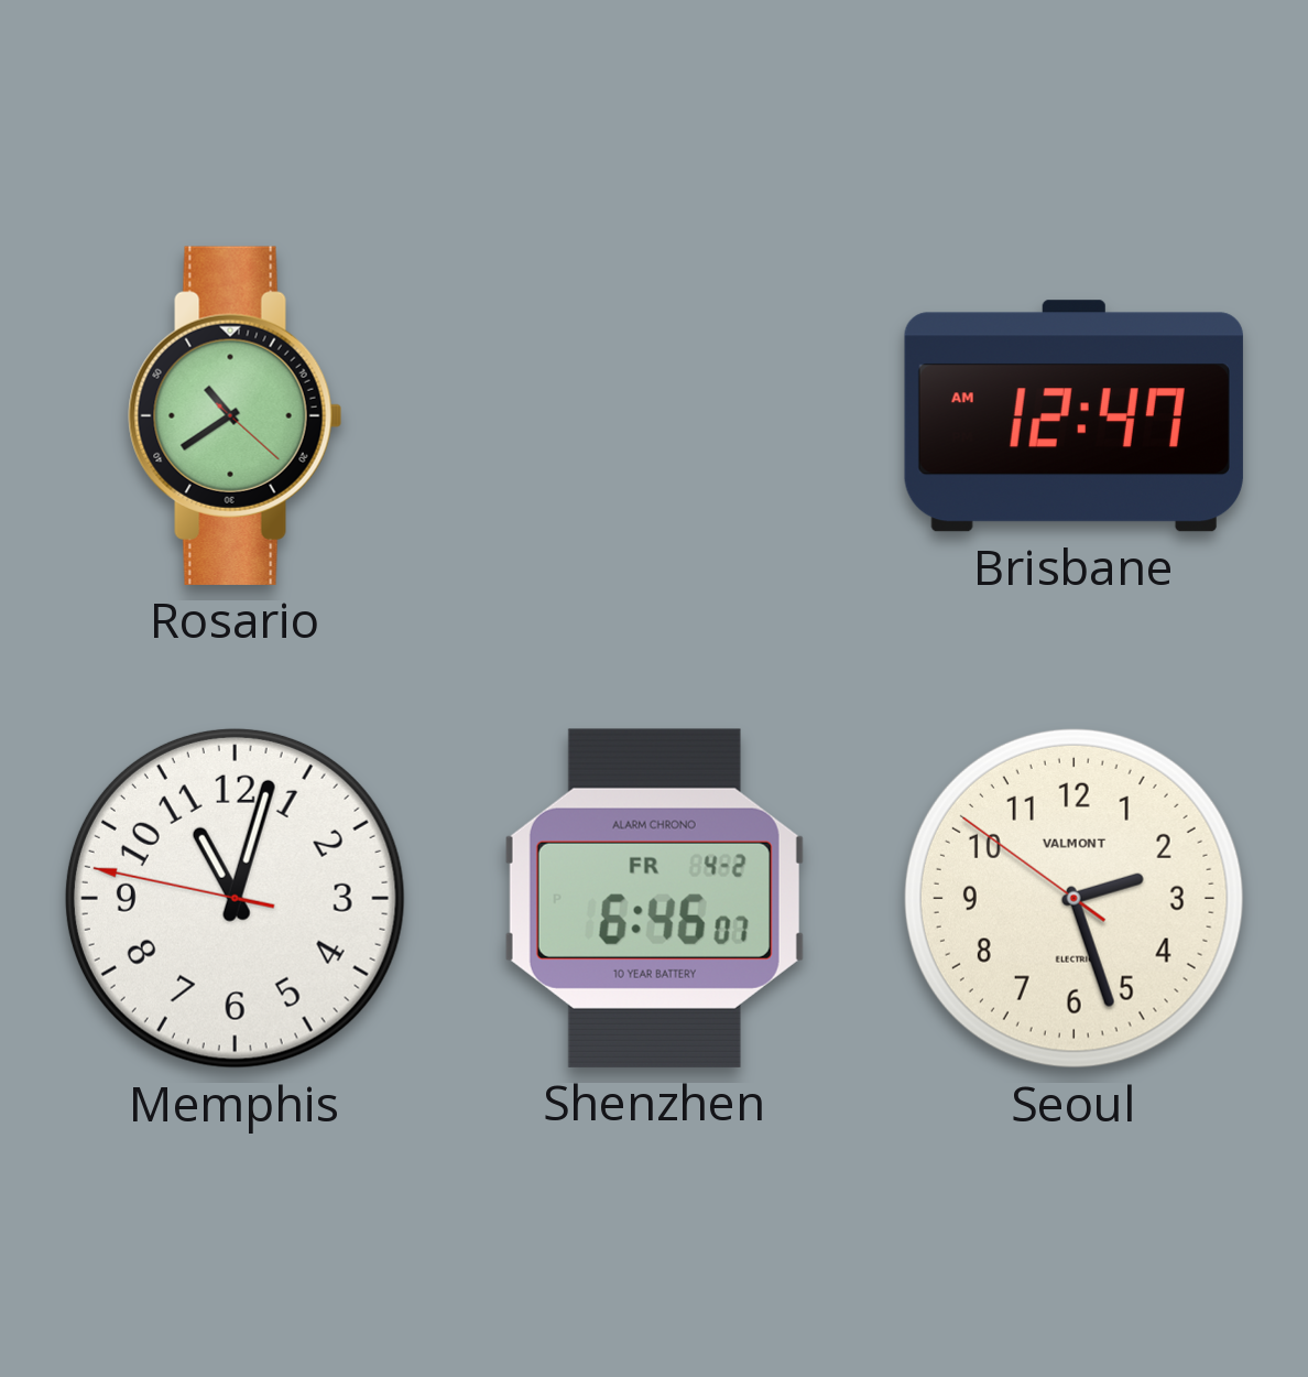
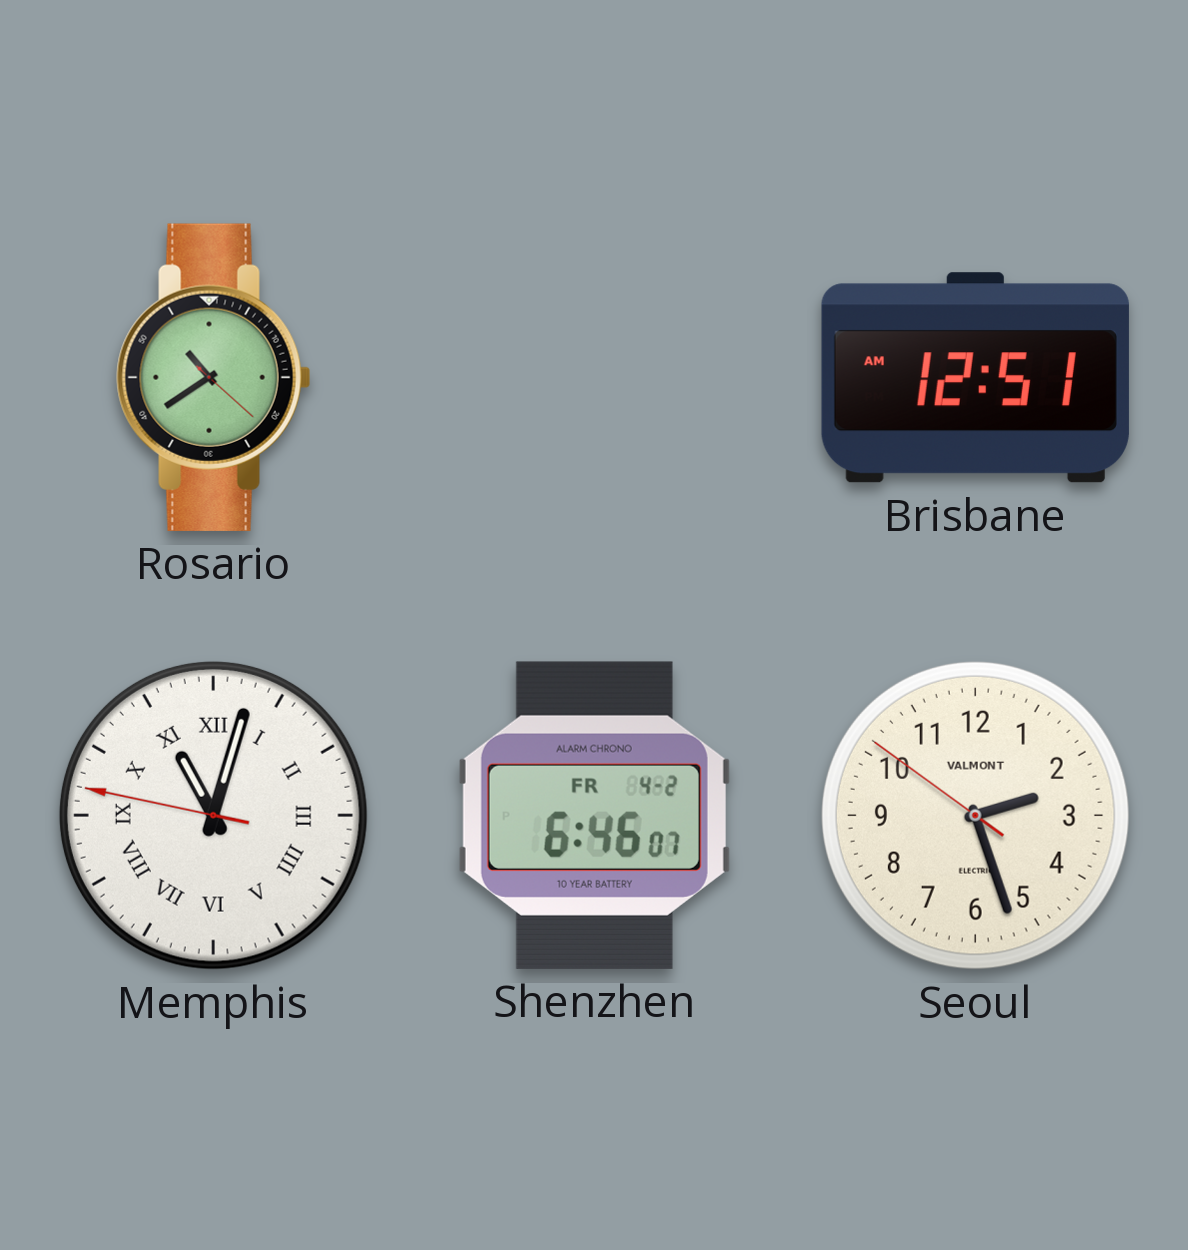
Brisbane: 12:47 -> 12:51
Memphis numerals: Arabic -> Roman
